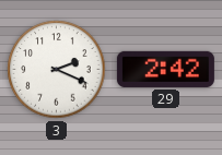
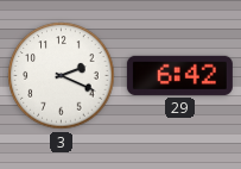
29: 2:42 -> 6:42
